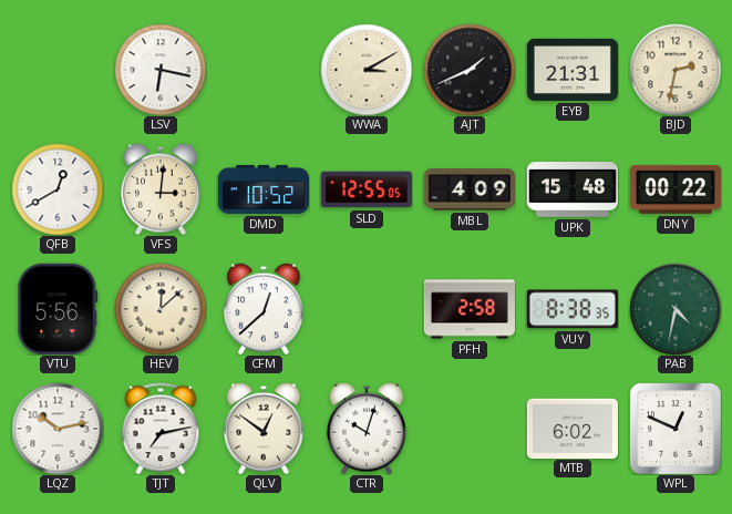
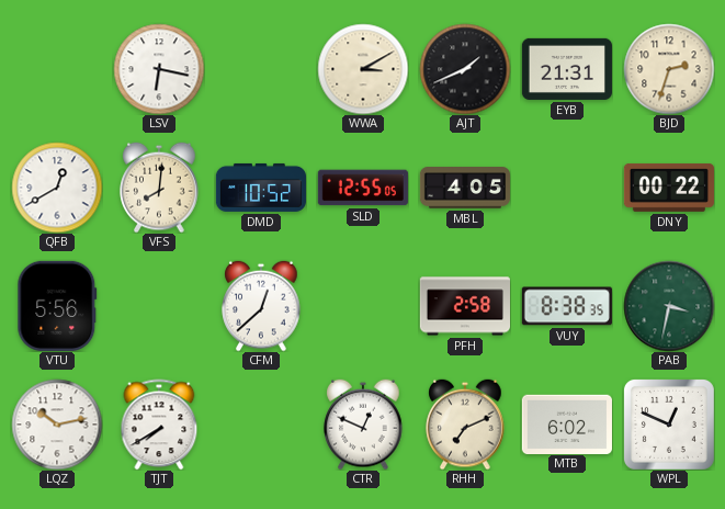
BJD: 2:32 -> 2:33
VFS: 3:01 -> 8:01
MBL: 4:09 -> 4:05
UPK: 15:48 -> none
HEV: 12:08 -> none
PAB: 4:32 -> 3:32
TJT: 7:13 -> 7:40
QLV: 12:51 -> none
CTR: 10:03 -> 12:49
RHH: none -> 7:11
